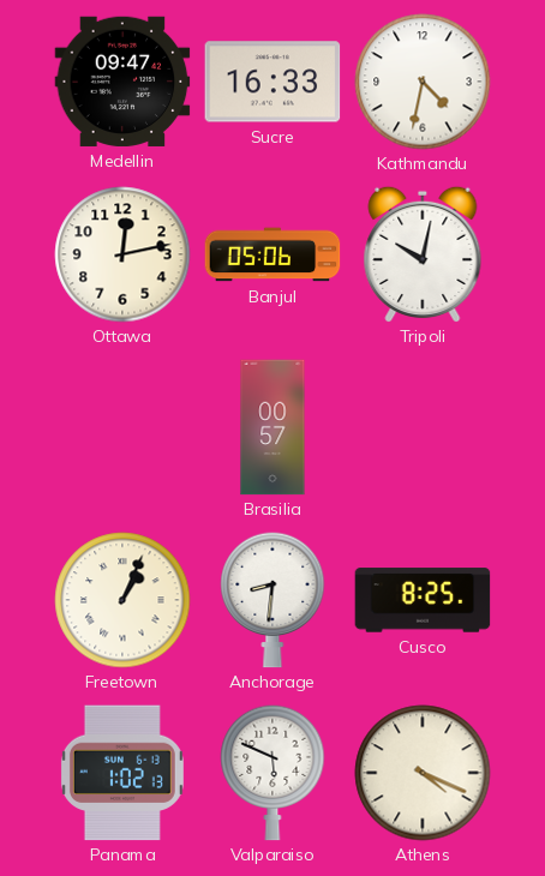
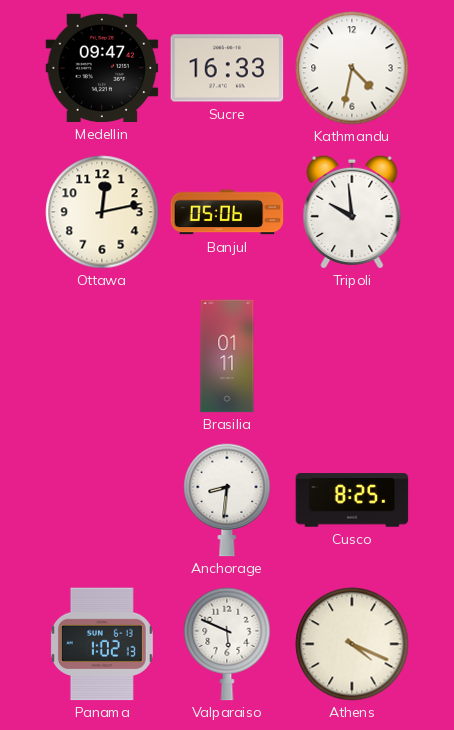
Tripoli: 10:02 -> 9:59
Brasilia: 00:57 -> 01:11
Freetown: 1:04 -> none
